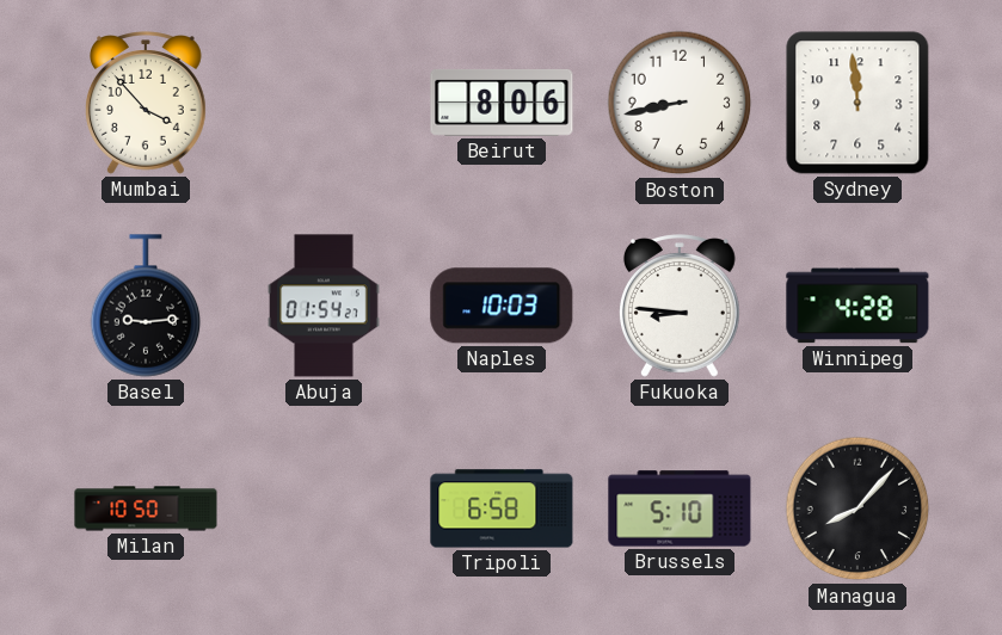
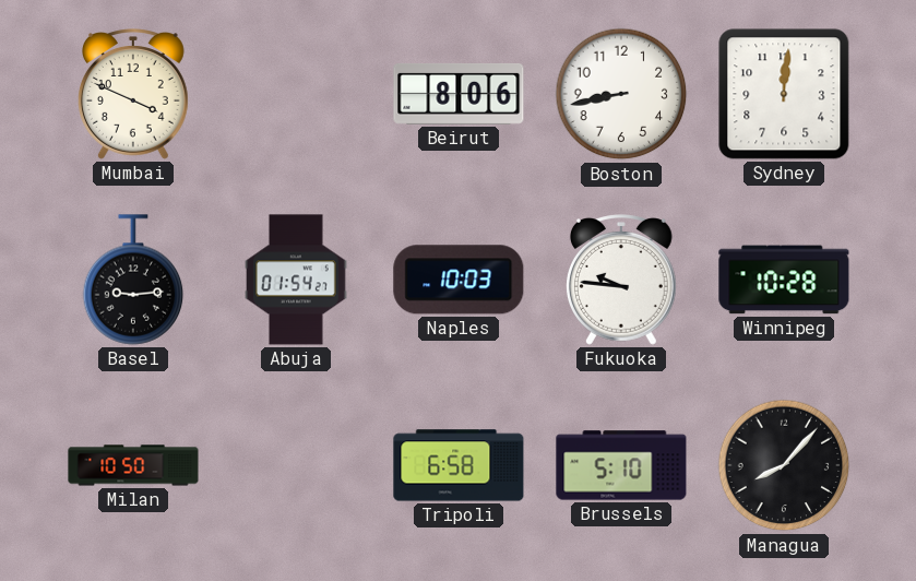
Mumbai: 3:53 -> 3:49
Sydney: 11:59 -> 12:01
Fukuoka: 8:46 -> 9:46
Winnipeg: 4:28 -> 10:28
